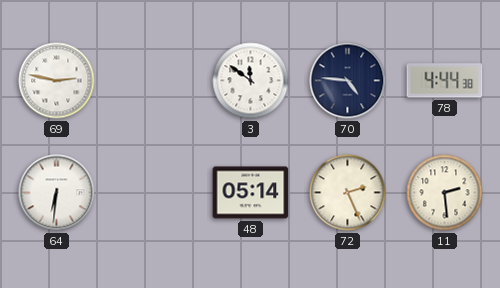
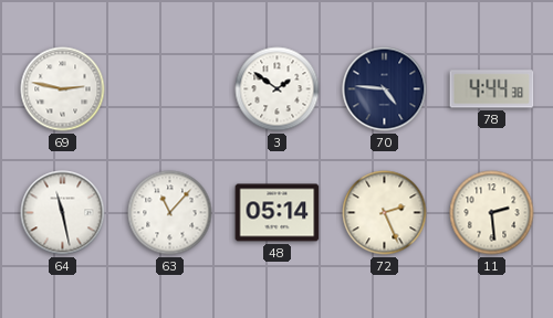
3: 11:51 -> 1:51
64: 6:31 -> 11:28
63: none -> 11:07
